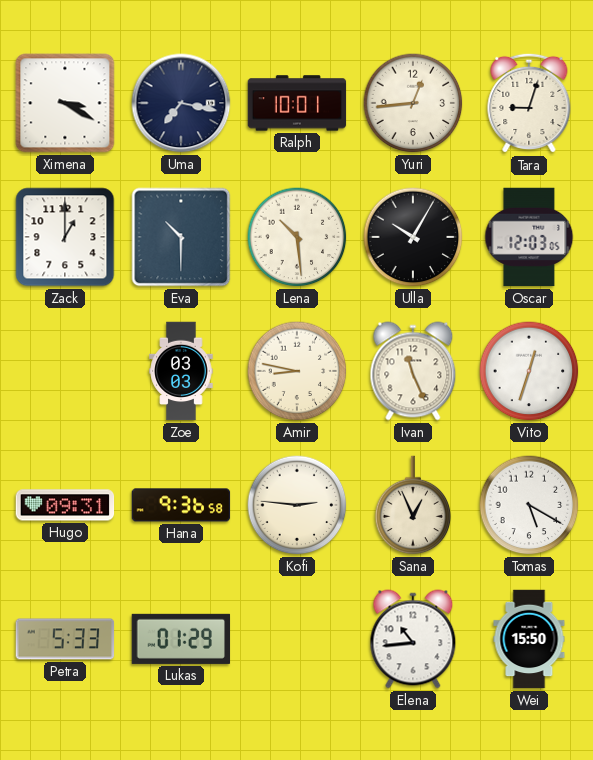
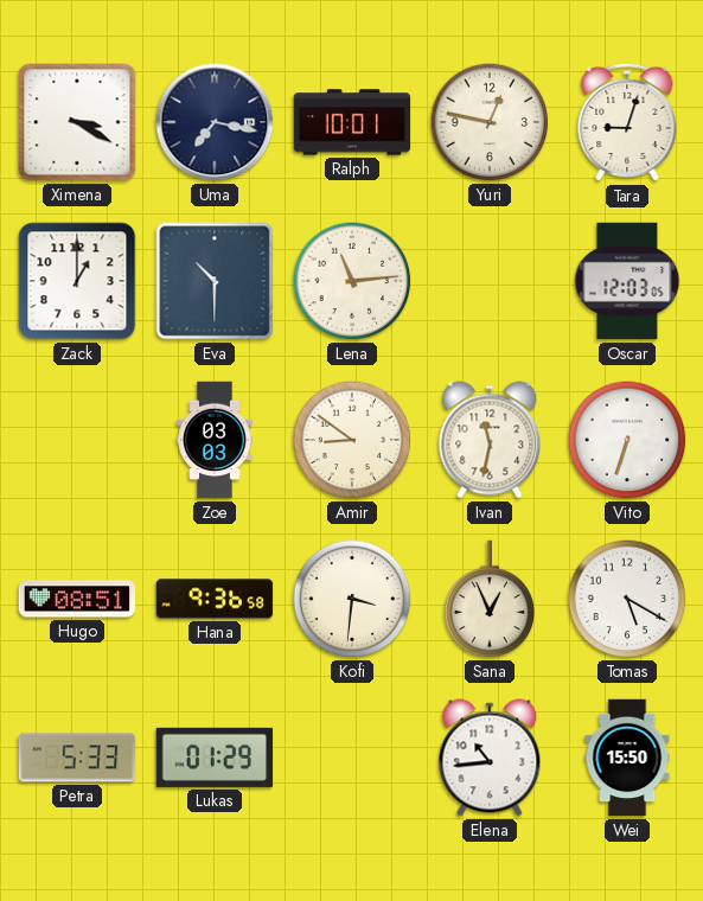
Yuri: 12:44 -> 12:47
Lena: 10:29 -> 11:14
Ulla: 10:05 -> none
Amir: 8:47 -> 8:51
Ivan: 11:26 -> 11:32
Vito: 12:33 -> 6:33
Hugo: 09:31 -> 08:51
Kofi: 2:46 -> 3:31
